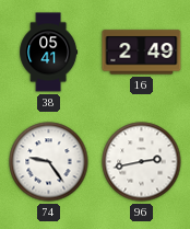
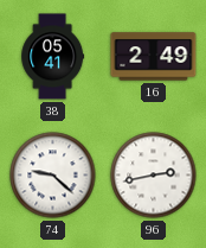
74: 9:24 -> 9:22
